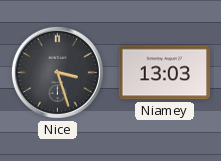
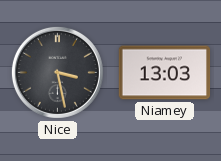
Nice: 3:27 -> 3:28
